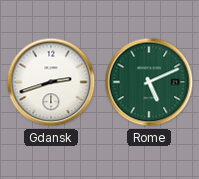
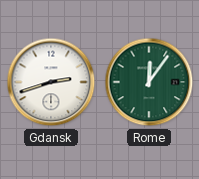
Rome: 5:11 -> 12:06
